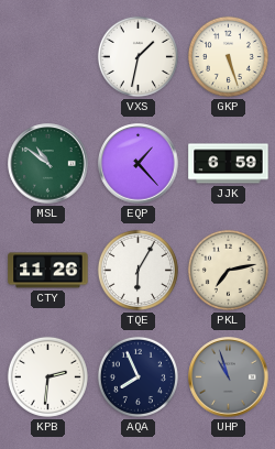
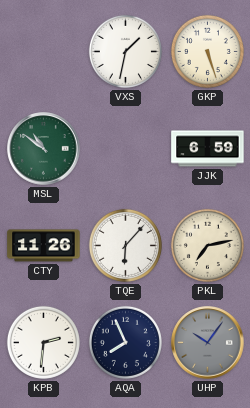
EQP: 1:23 -> none
TQE: 6:05 -> 6:07
UHP: 10:57 -> 10:06
